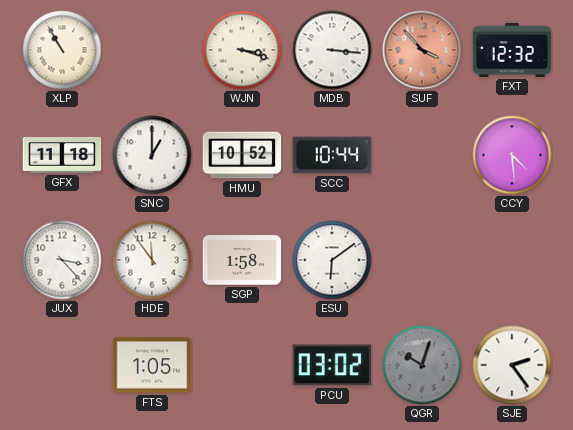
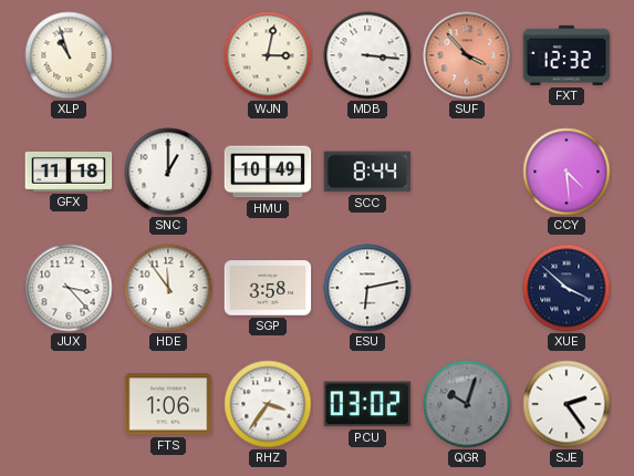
XLP: 10:55 -> 10:57
WJN: 3:18 -> 3:02
HMU: 10:52 -> 10:49
SCC: 10:44 -> 8:44
SGP: 1:58 -> 3:58
ESU: 6:09 -> 6:13
XUE: none -> 3:52
FTS: 1:05 -> 1:06
RHZ: none -> 3:36
